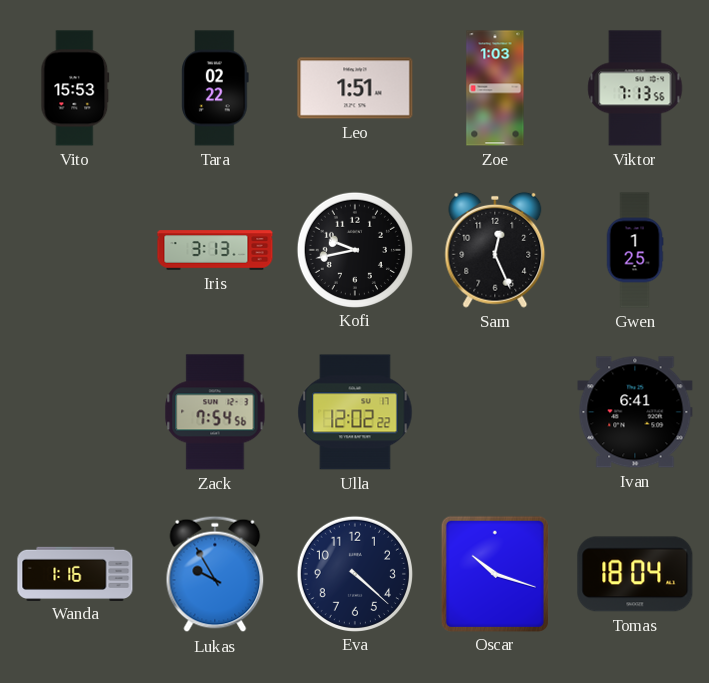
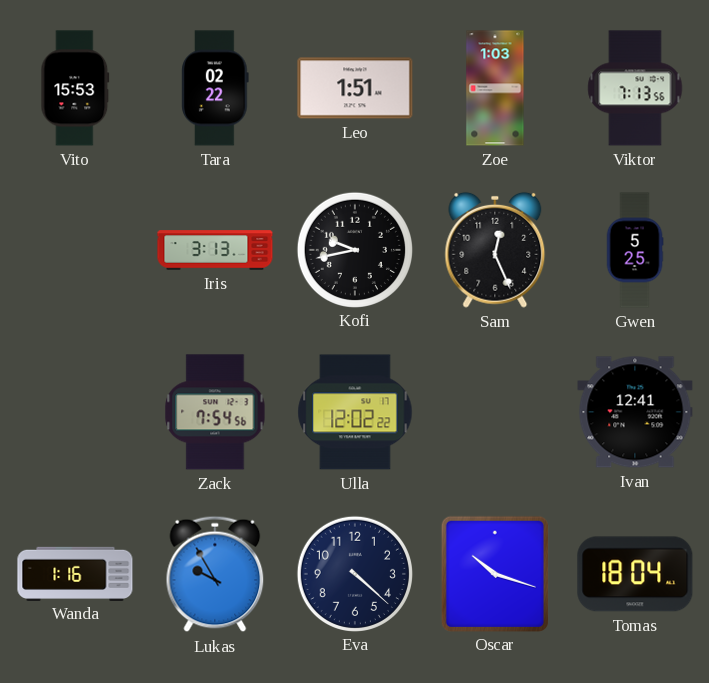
Gwen: 1:25 -> 5:25
Ivan: 6:41 -> 12:41
